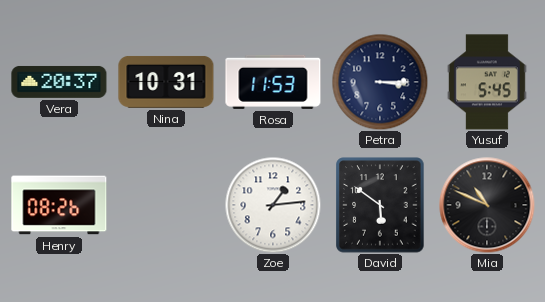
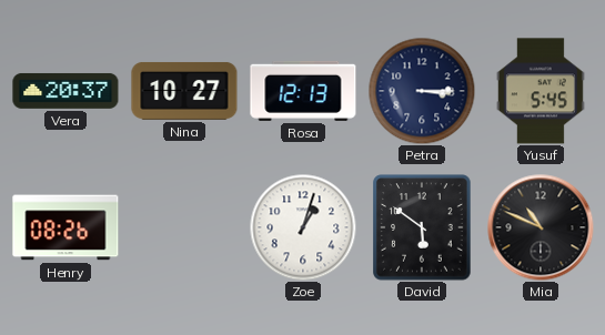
Nina: 10:31 -> 10:27
Rosa: 11:53 -> 12:13
Zoe: 1:14 -> 1:03
